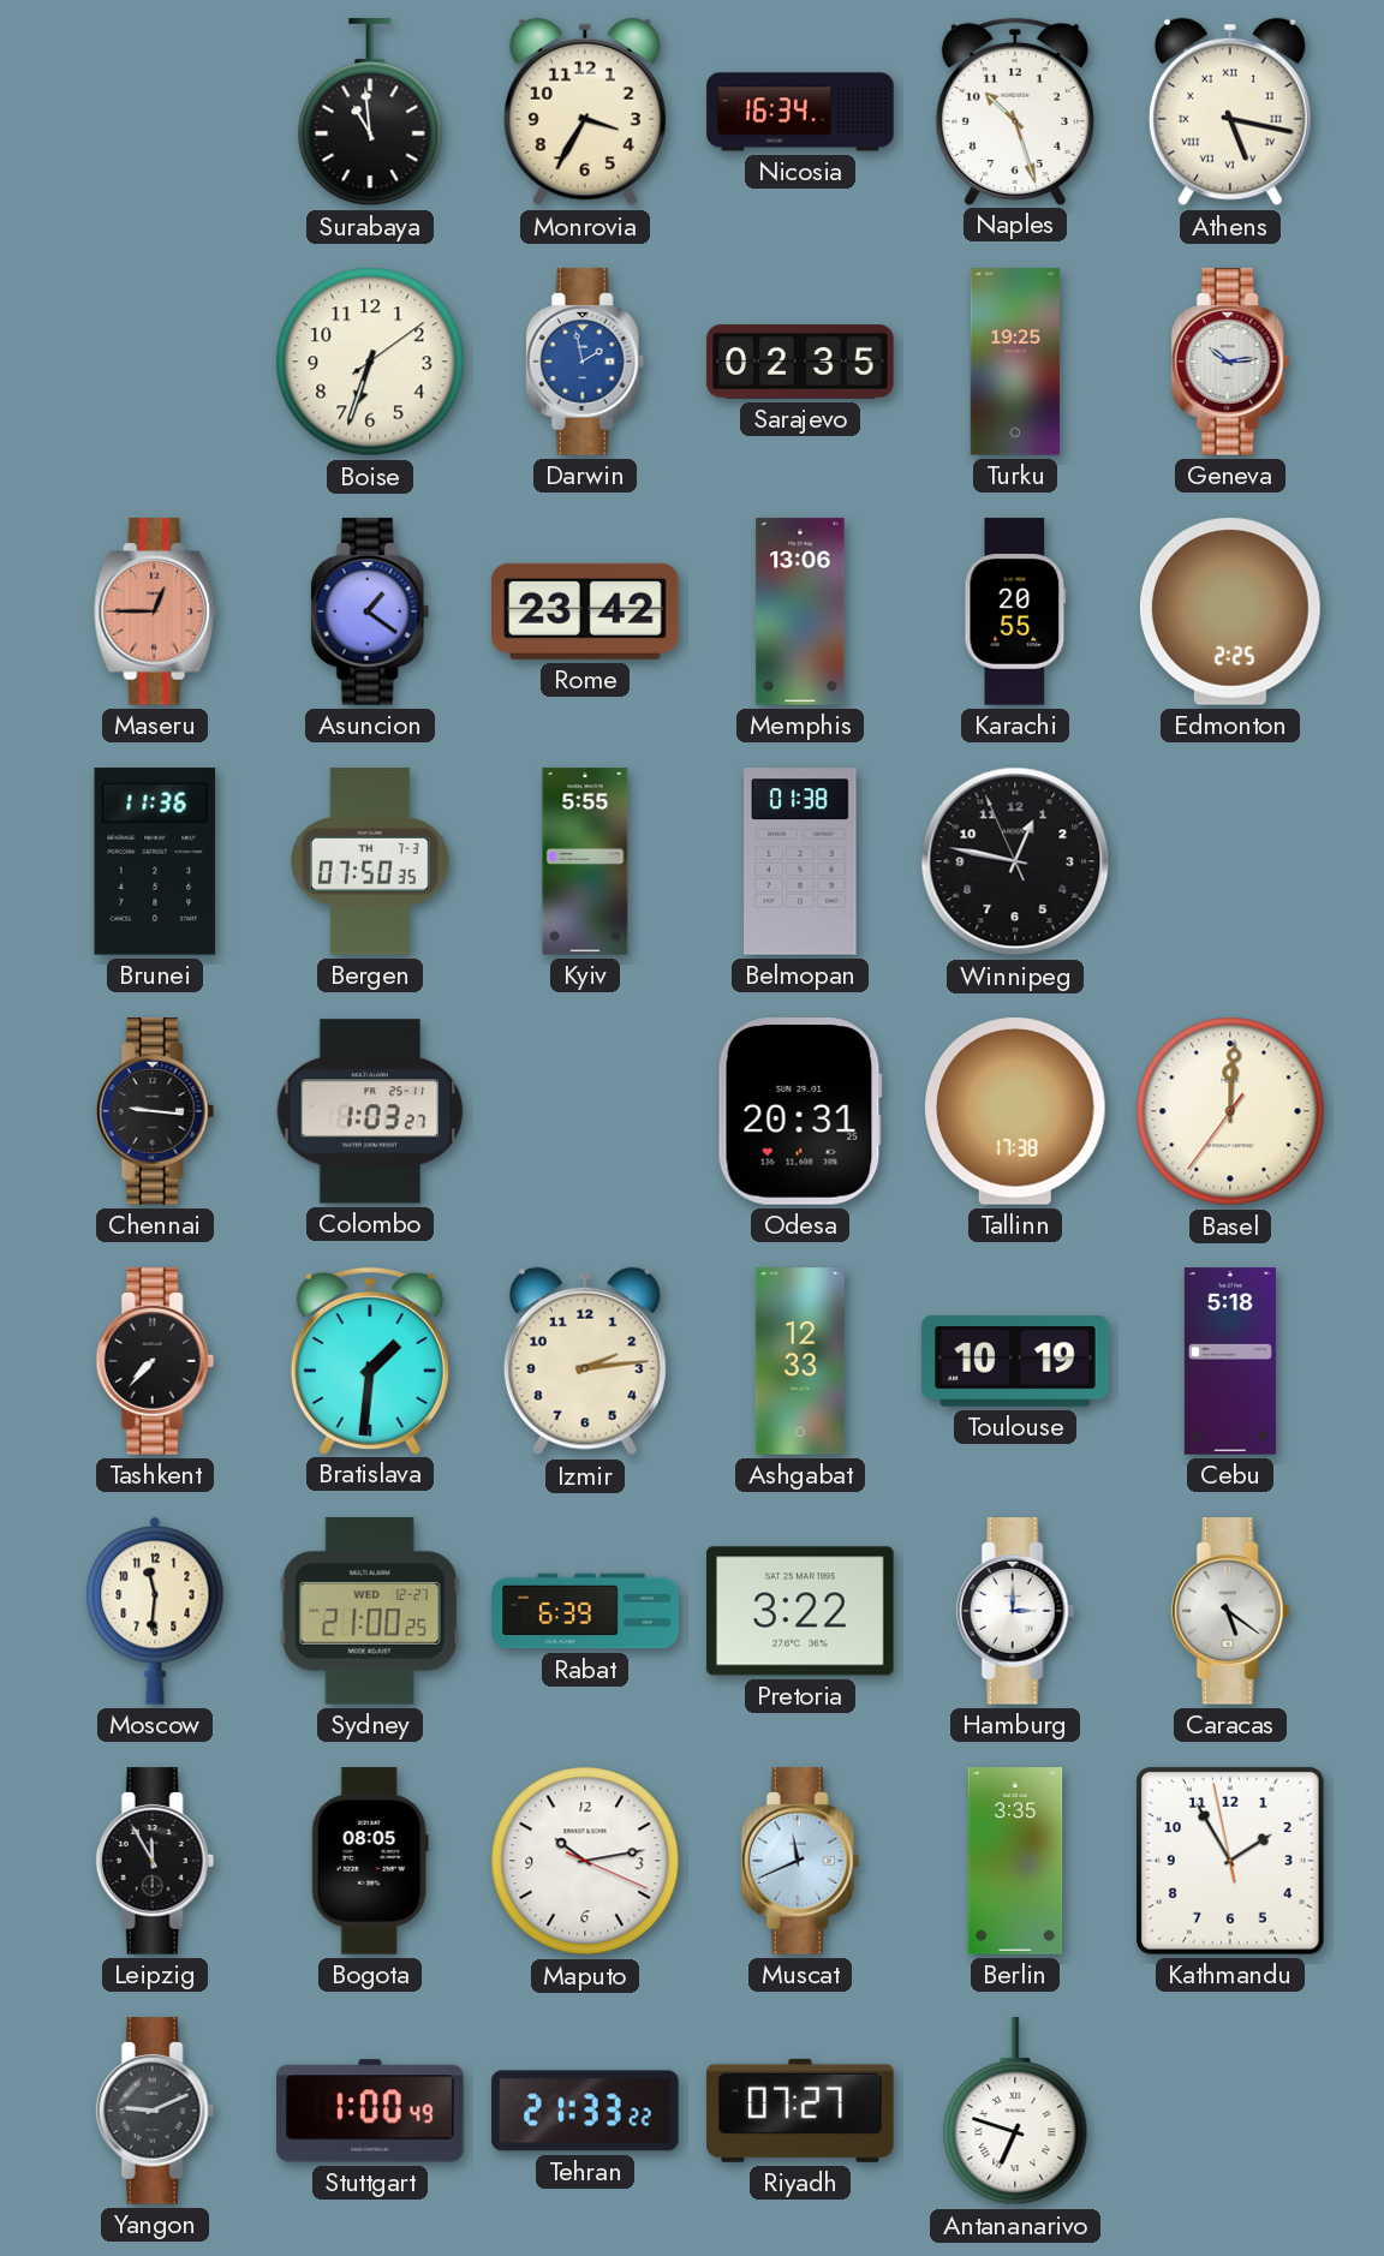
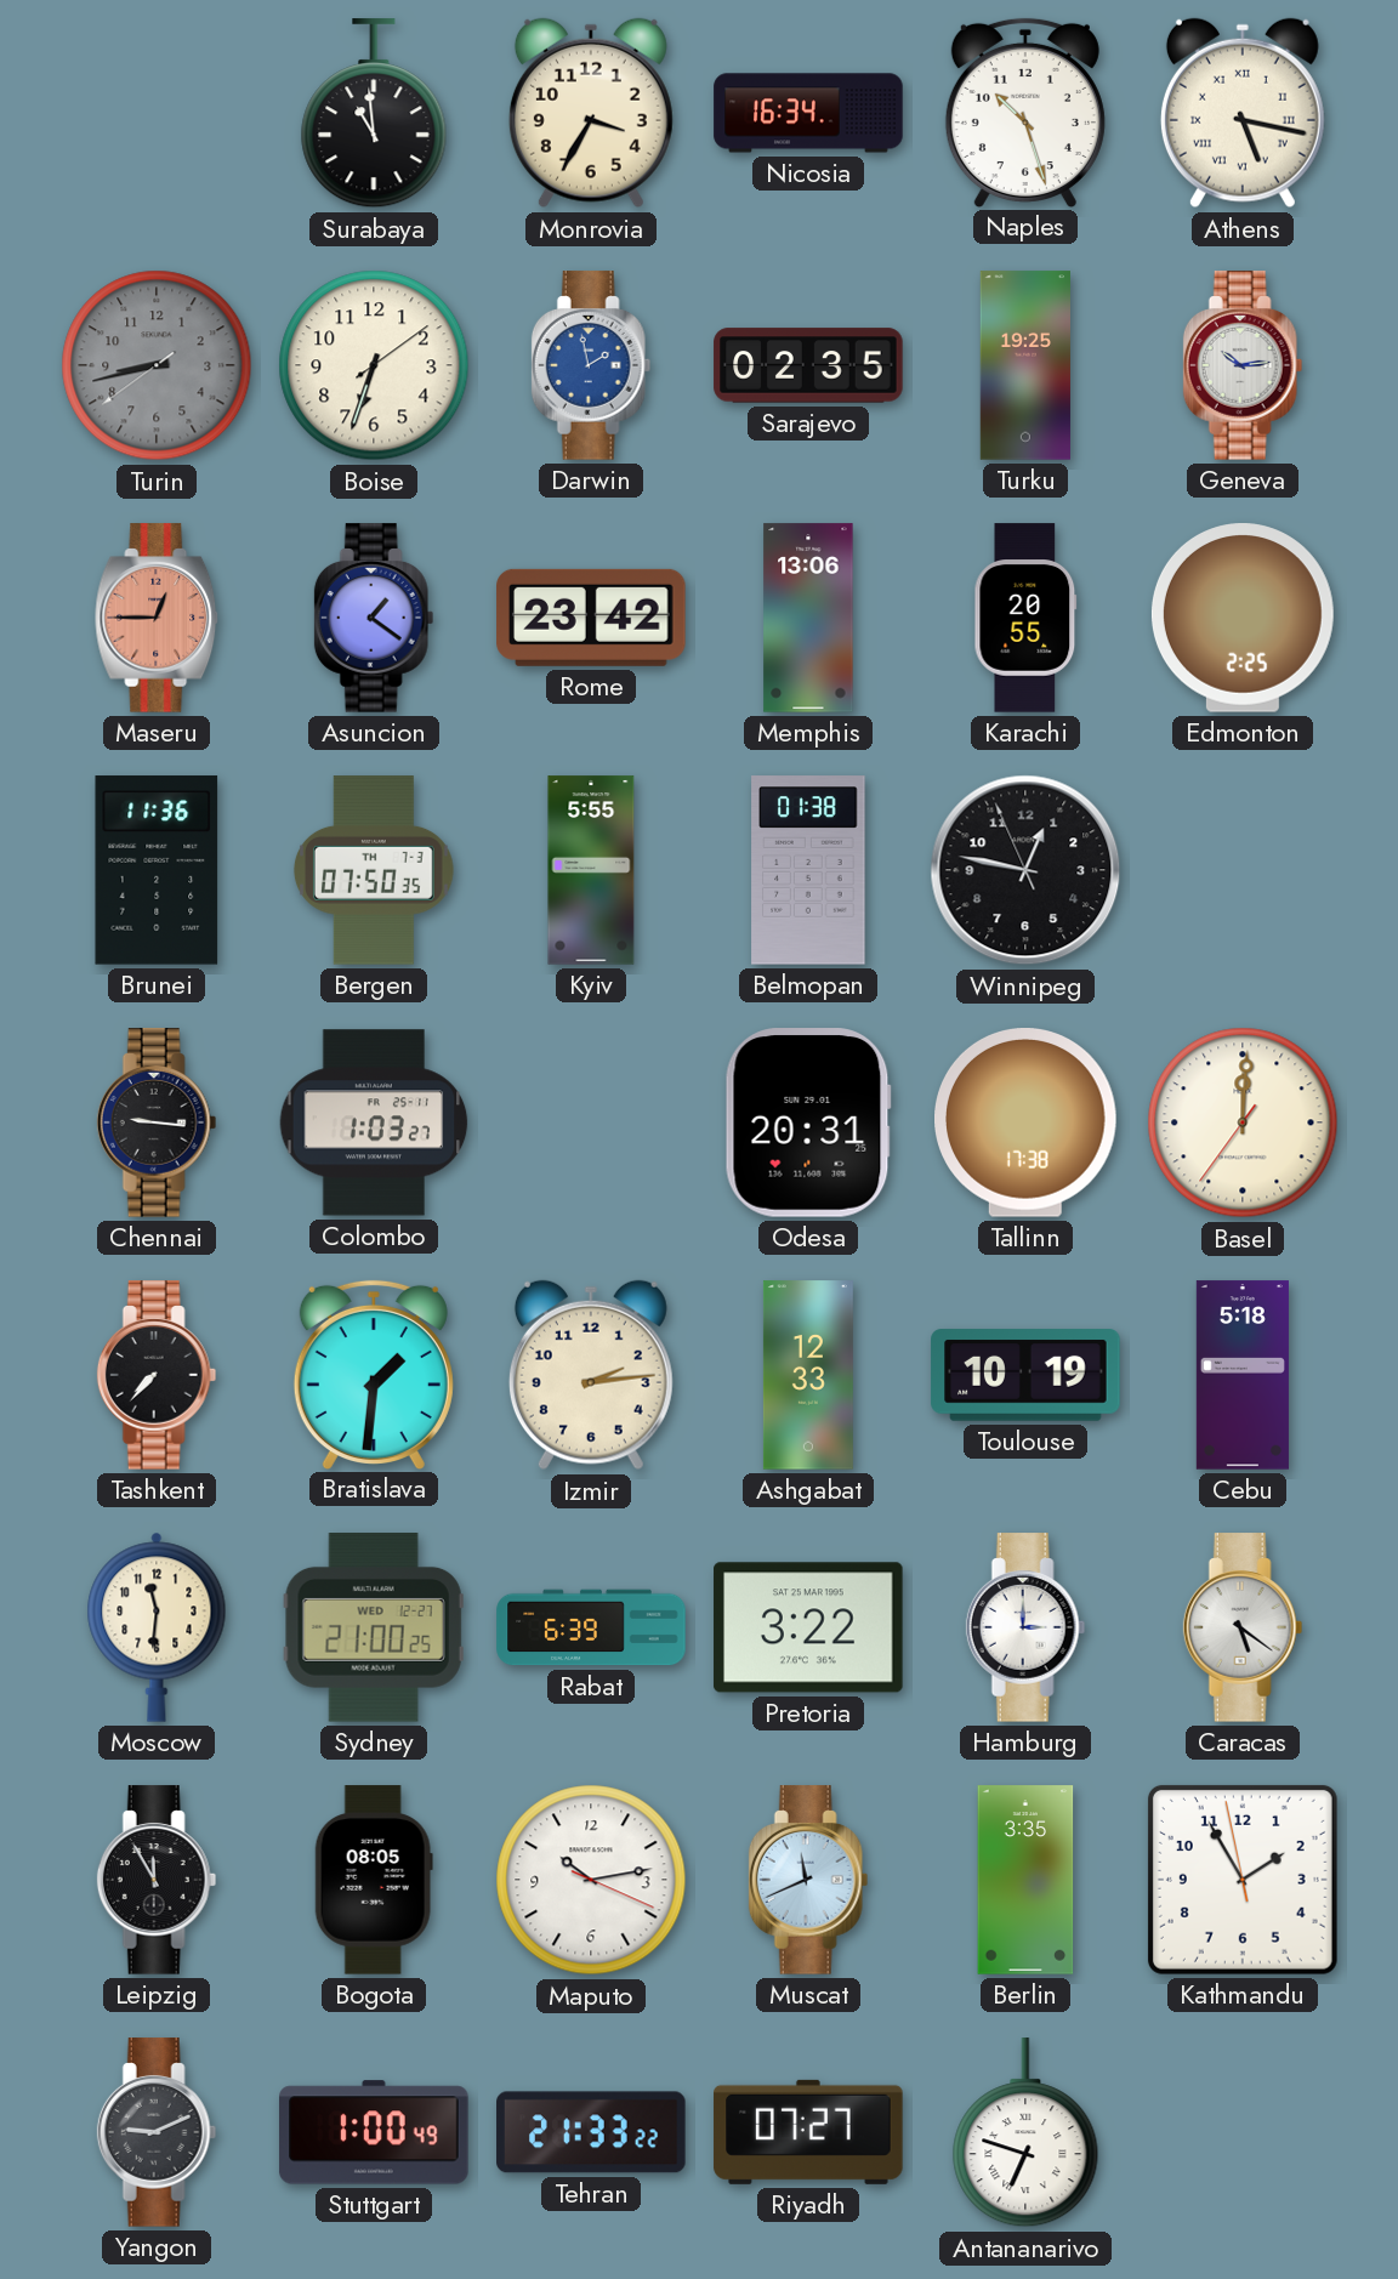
Turin: none -> 8:42
